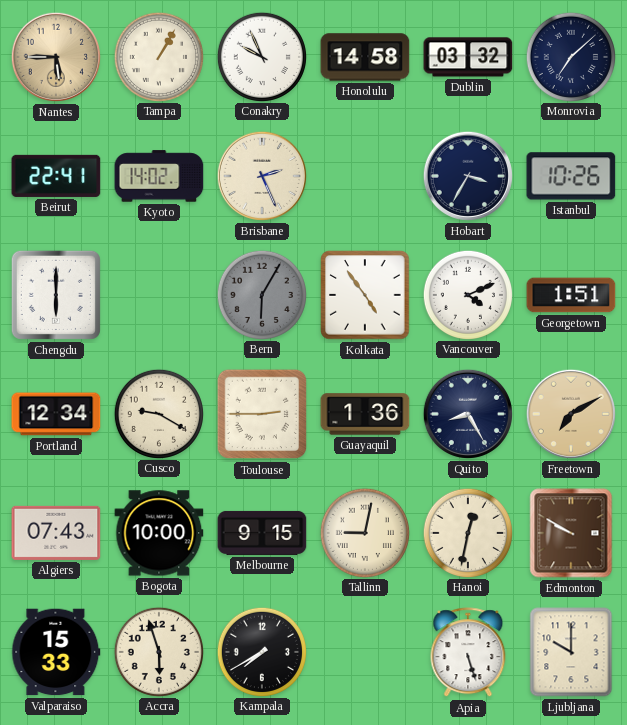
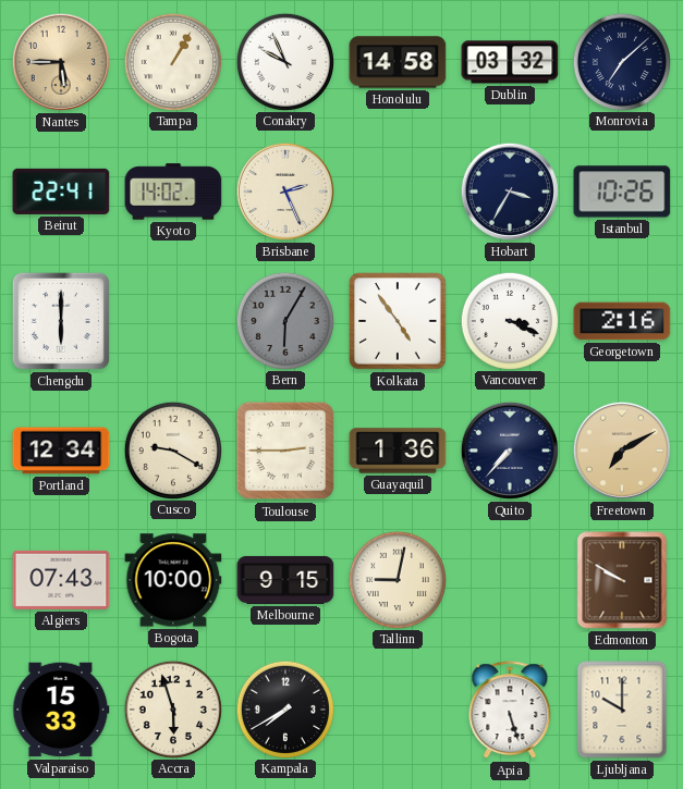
Vancouver: 4:11 -> 3:19
Georgetown: 1:51 -> 2:16
Quito: 8:25 -> 7:37
Hanoi: 12:32 -> none
